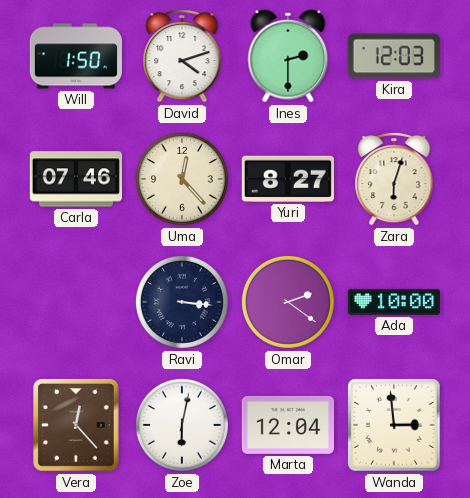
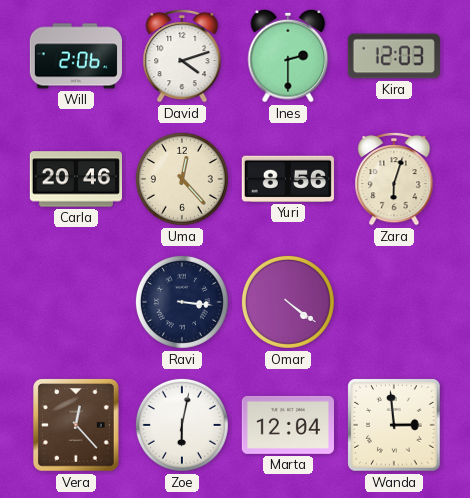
Will: 1:50 -> 2:06
Carla: 07:46 -> 20:46
Yuri: 8:27 -> 8:56
Omar: 2:21 -> 4:21
Ada: 10:00 -> none
